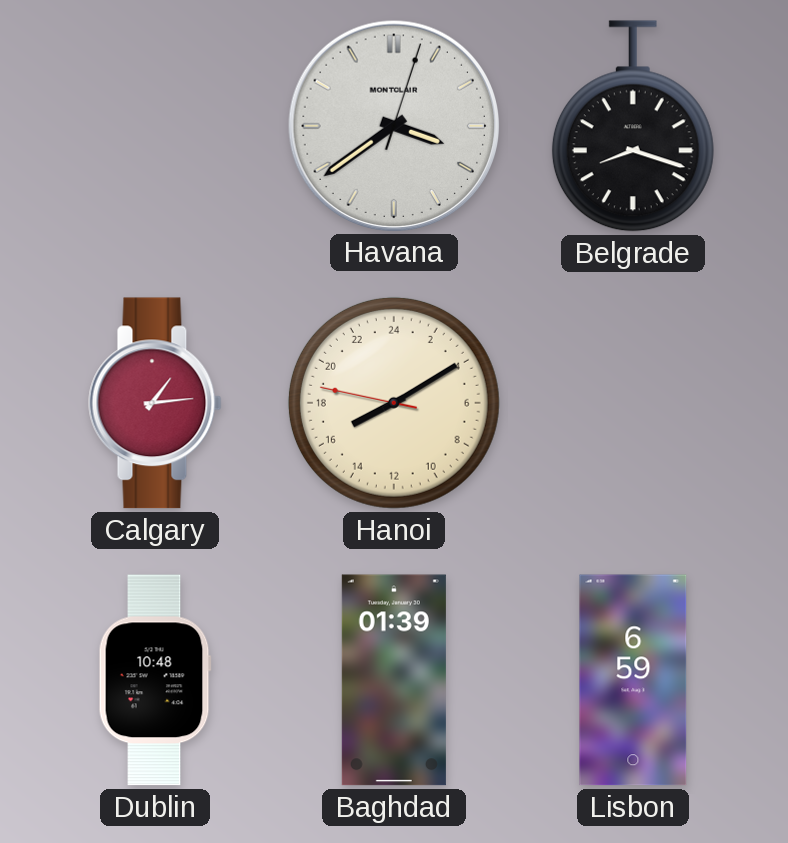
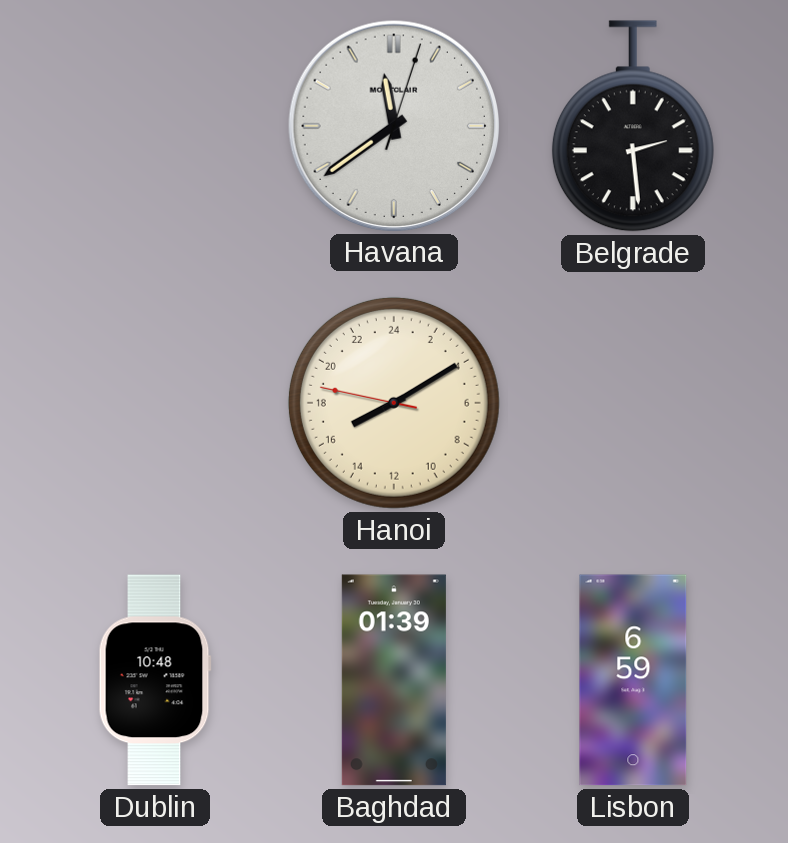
Havana: 3:39 -> 11:39
Belgrade: 8:18 -> 2:29
Calgary: 1:14 -> none
